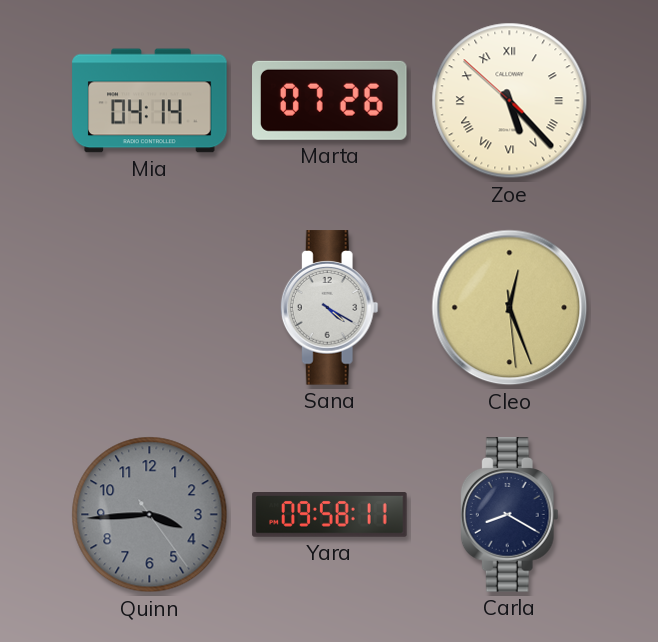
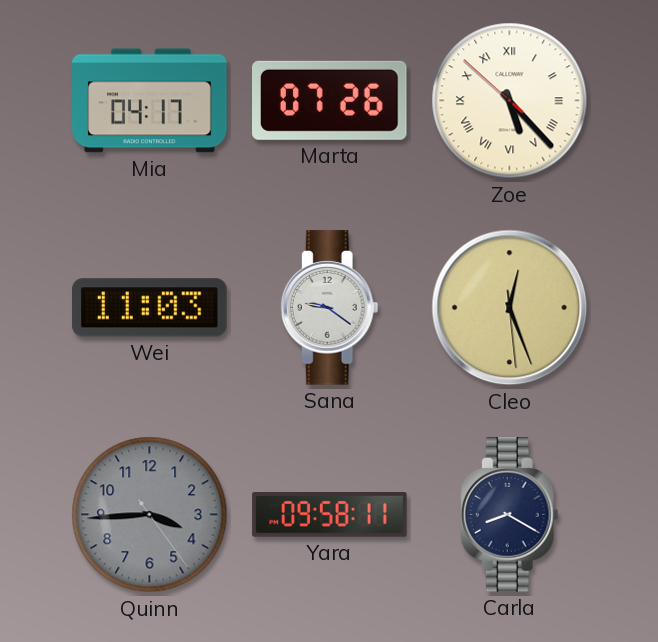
Mia: 04:14 -> 04:17
Wei: none -> 11:03
Sana: 4:20 -> 9:21
